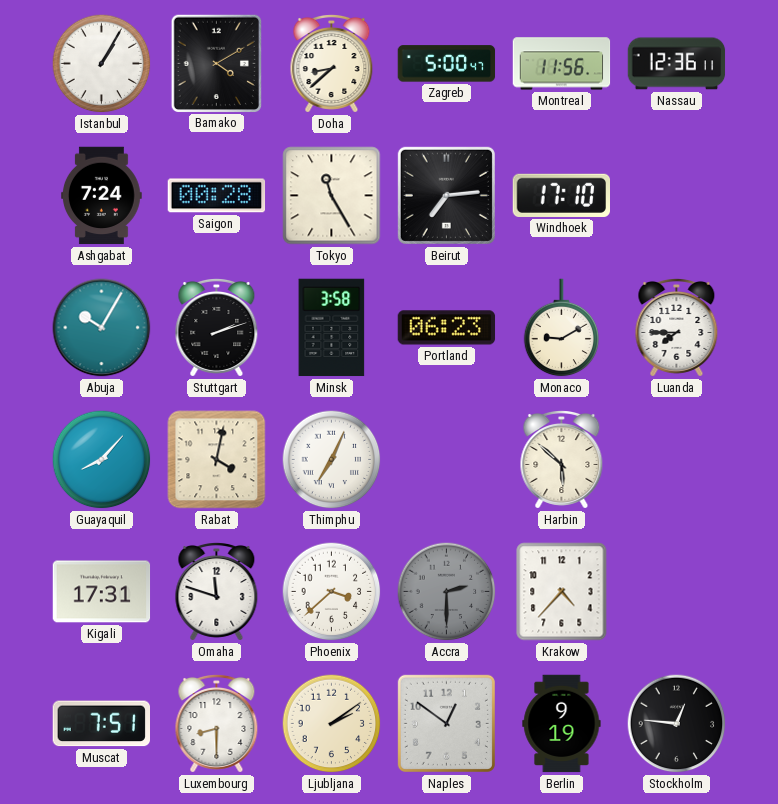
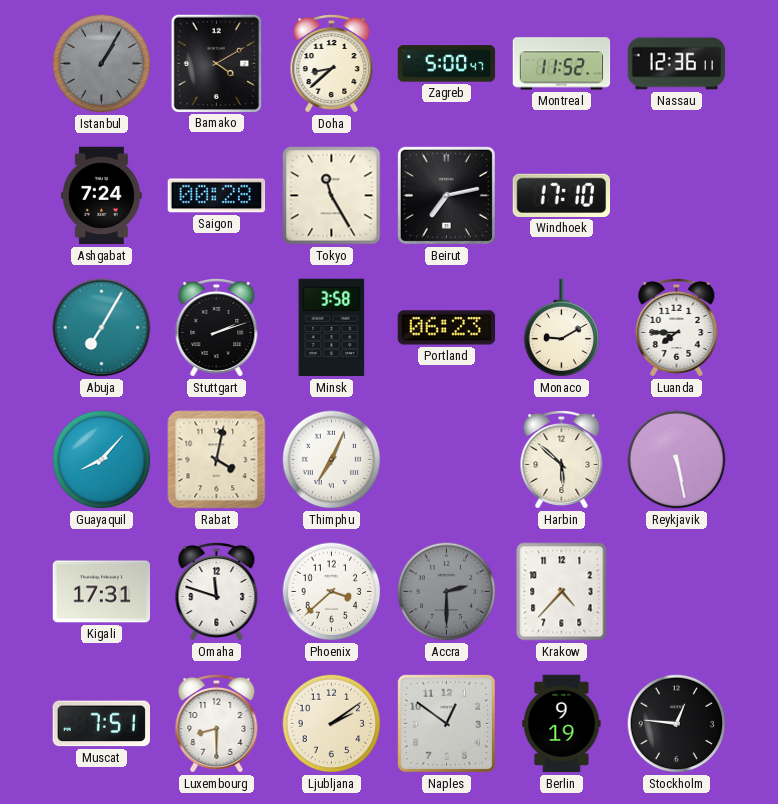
Istanbul dial: white -> grey
Montreal: 11:56 -> 11:52
Beirut: 7:14 -> 7:13
Abuja: 10:05 -> 7:05
Reykjavik: none -> 5:28
